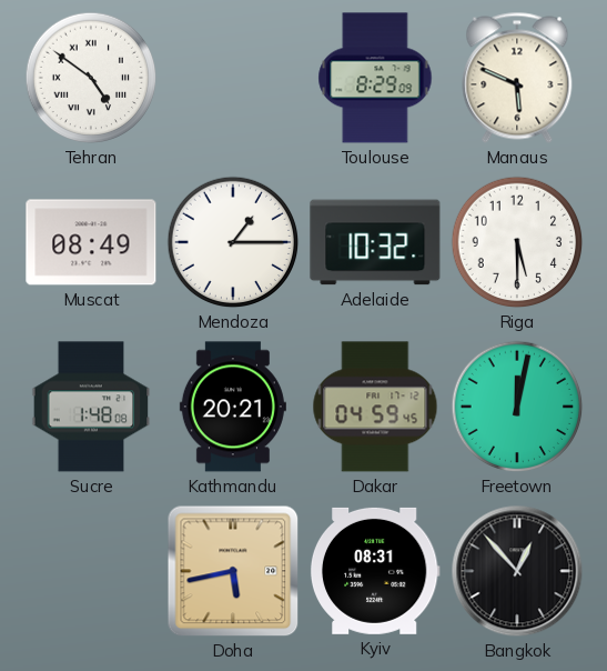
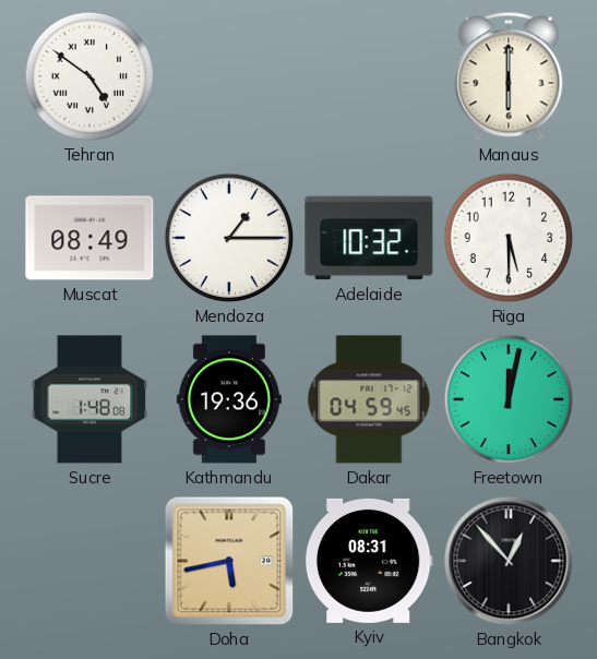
Toulouse: 8:29 -> none
Manaus: 5:49 -> 6:00
Kathmandu: 20:21 -> 19:36
